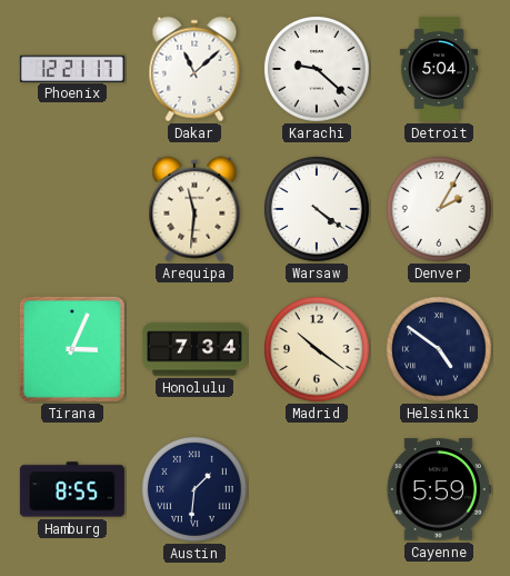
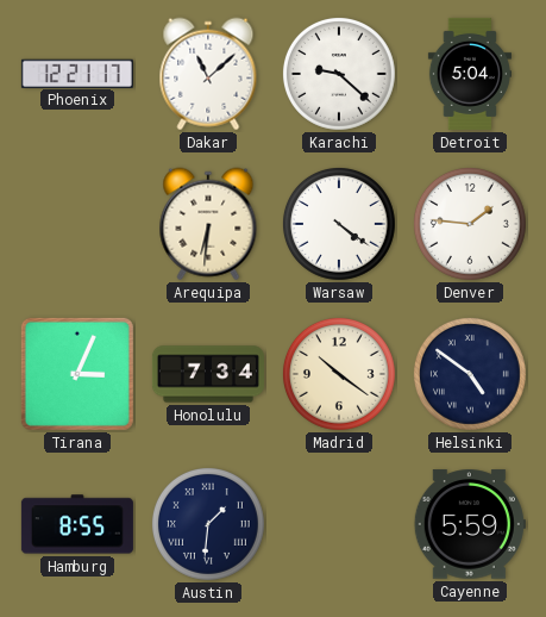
Arequipa: 11:31 -> 6:31
Denver: 2:05 -> 1:46
